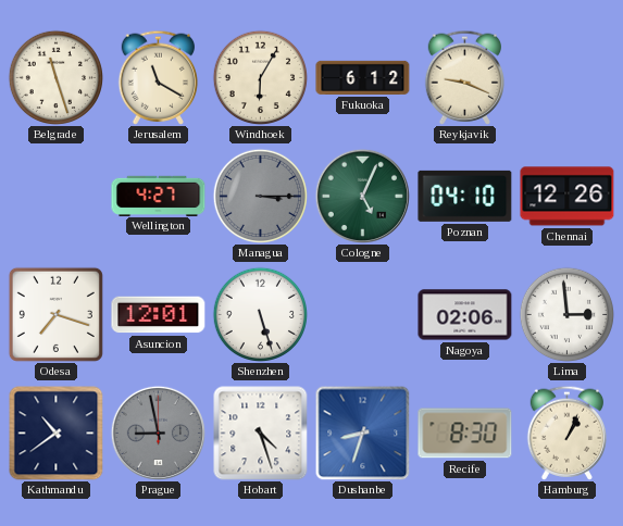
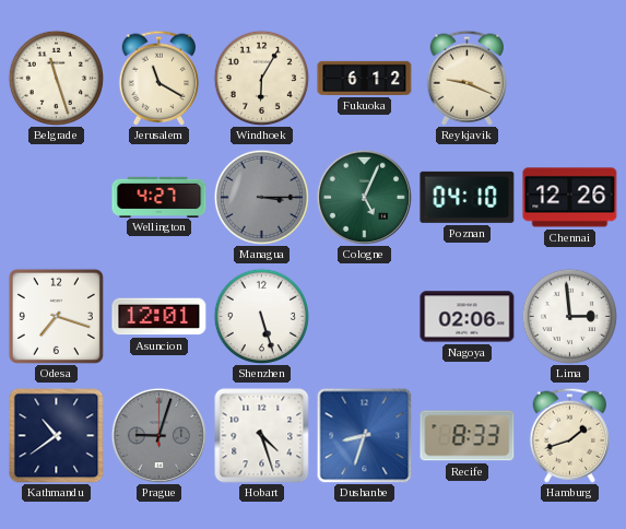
Prague: 8:58 -> 9:03
Recife: 8:30 -> 8:33
Hamburg: 1:04 -> 1:42
